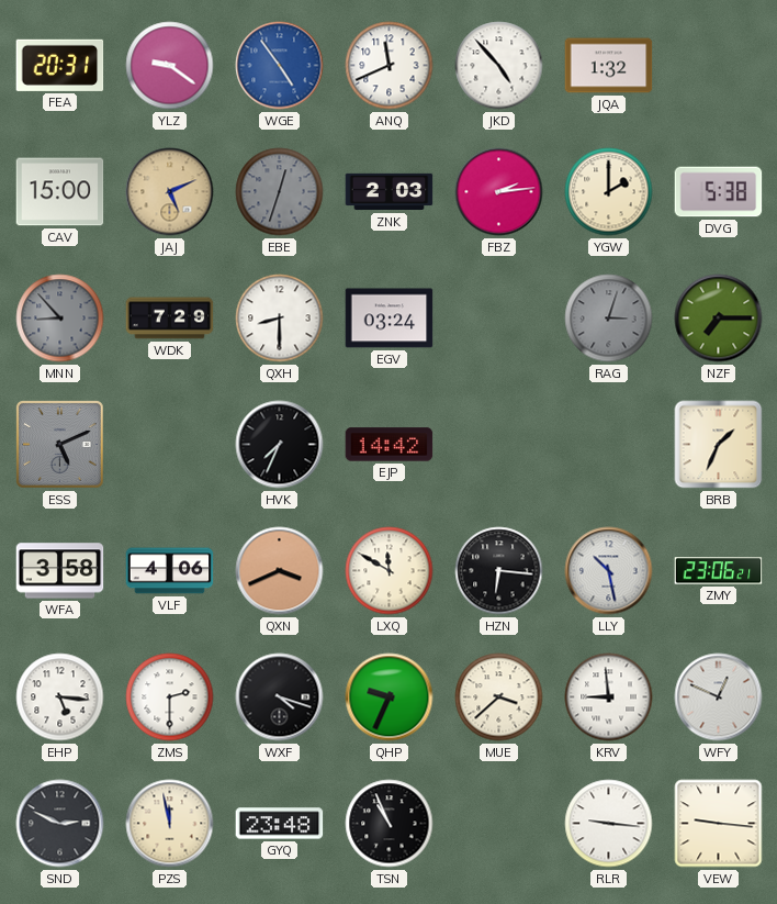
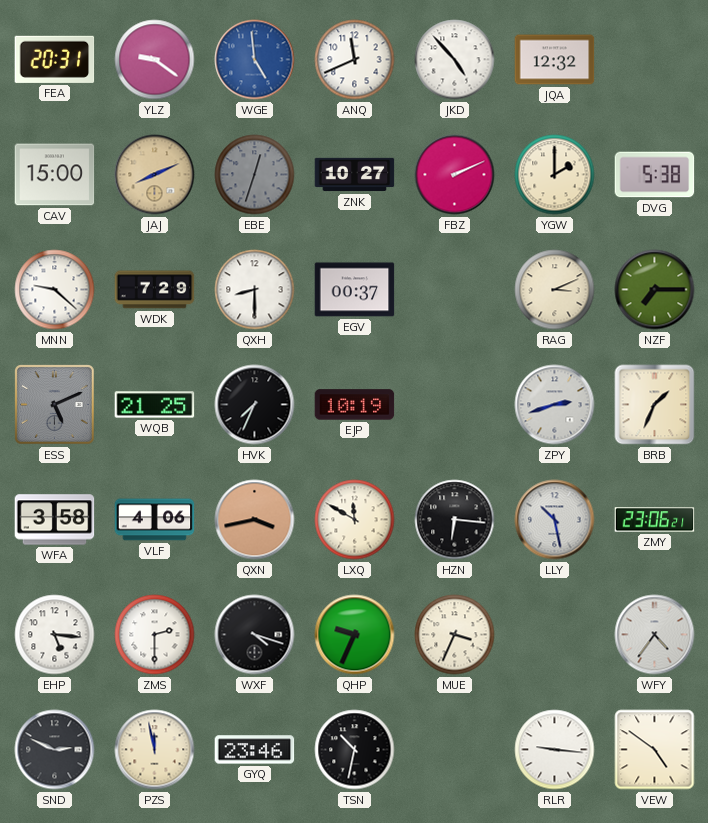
WGE: 4:54 -> 4:59
JQA: 1:32 -> 12:32
JAJ: 5:11 -> 8:11
ZNK: 2:03 -> 10:27
FBZ: 2:14 -> 2:11
MNN: 8:53 -> 9:22
MNN dial: grey -> white
EGV: 03:24 -> 00:37
RAG: 3:03 -> 3:11
RAG dial: grey -> cream
WQB: none -> 21:25
EJP: 14:42 -> 10:19
ZPY: none -> 2:42
QXN: 3:41 -> 3:43
MUE: 3:38 -> 3:34
KRV: 8:59 -> none
WFY: 12:49 -> 4:36
GYQ: 23:48 -> 23:46
TSN: 10:56 -> 10:32
VEW: 9:16 -> 4:51
